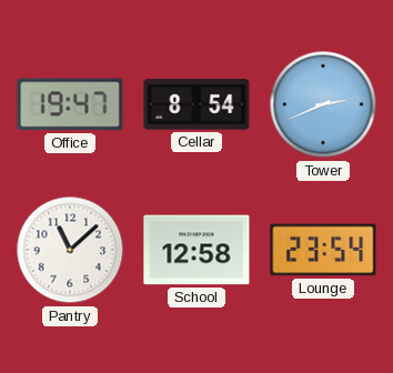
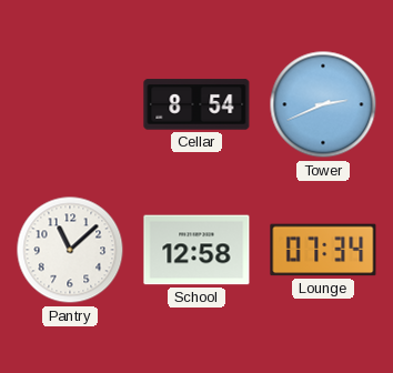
Office: 19:47 -> none
Lounge: 23:54 -> 07:34
